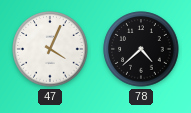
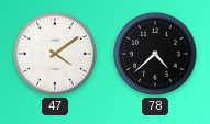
47: 4:04 -> 4:09
